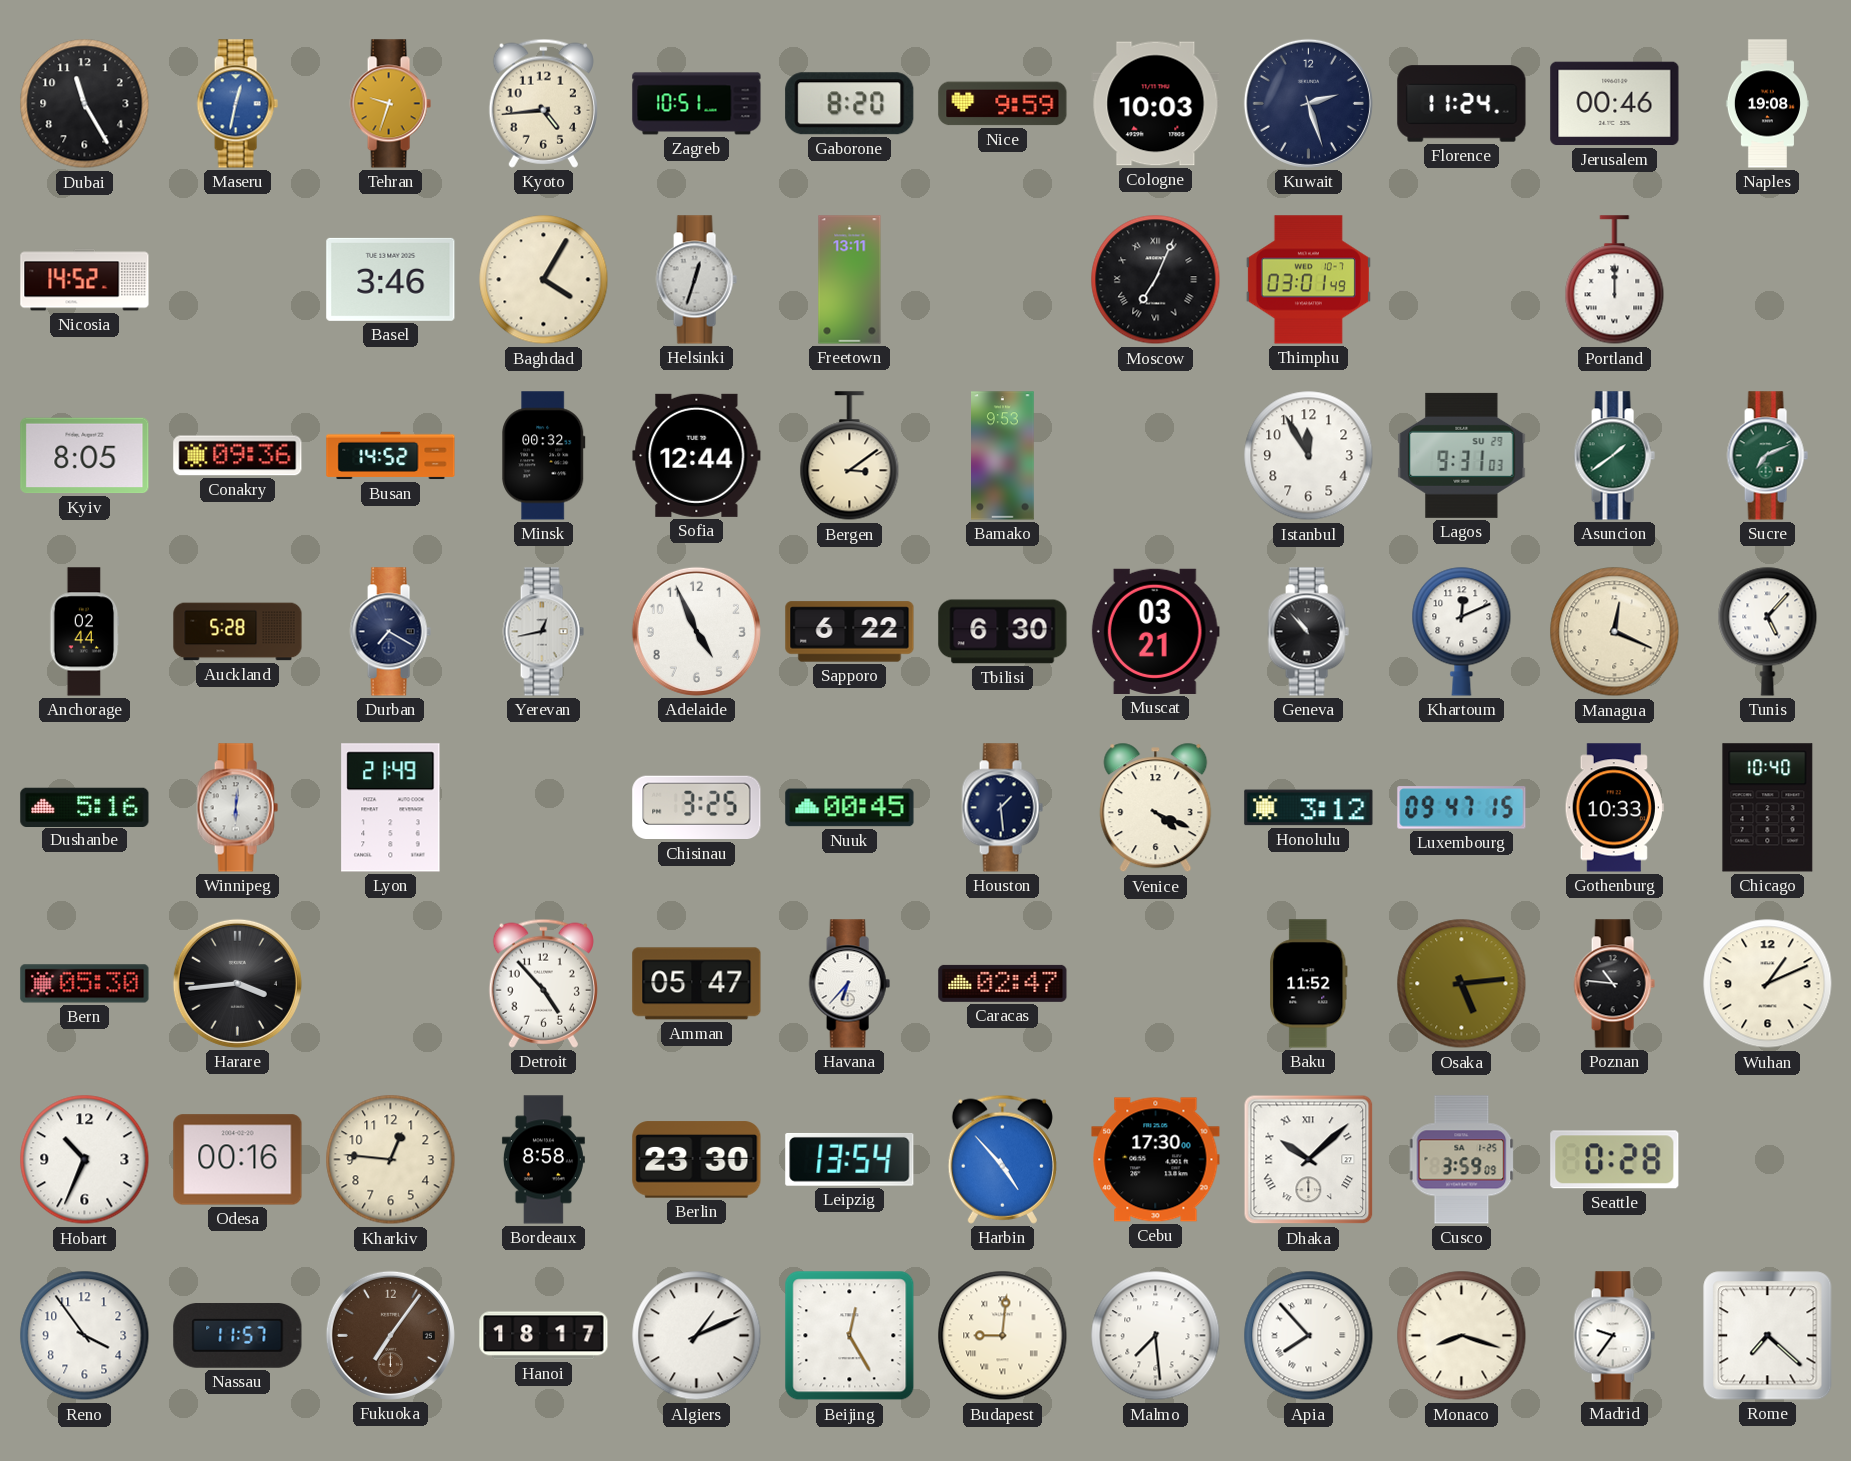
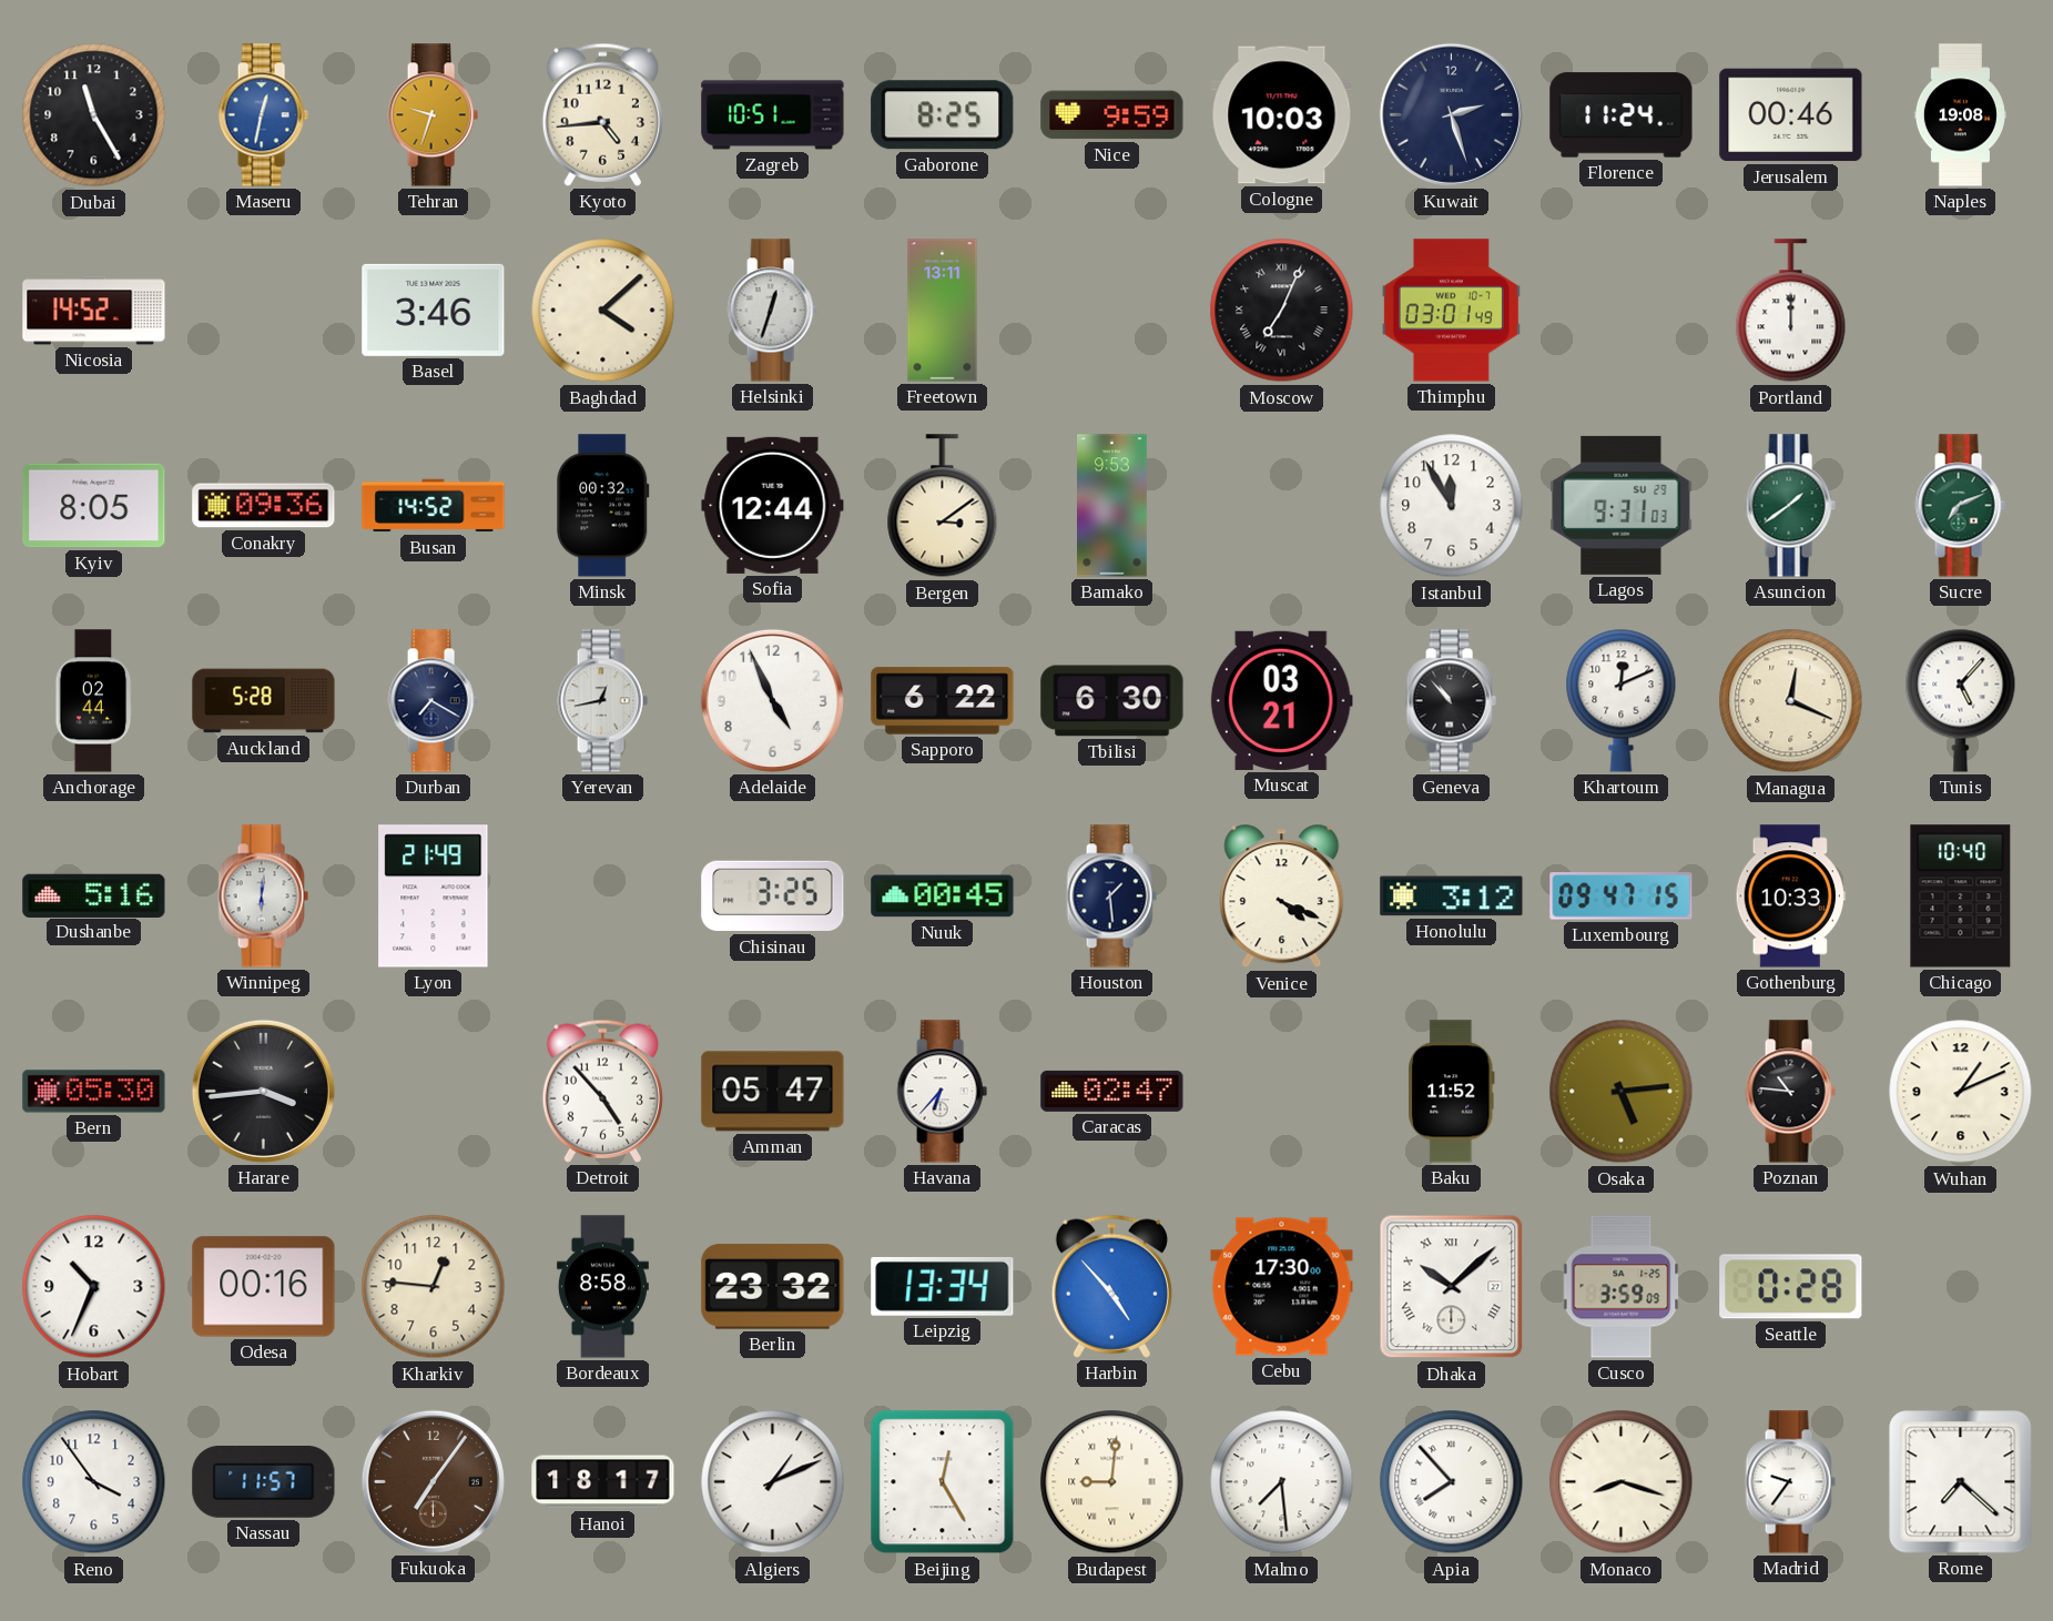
Gaborone: 8:20 -> 8:25
Baghdad: 4:05 -> 4:08
Berlin: 23:30 -> 23:32
Leipzig: 13:54 -> 13:34
